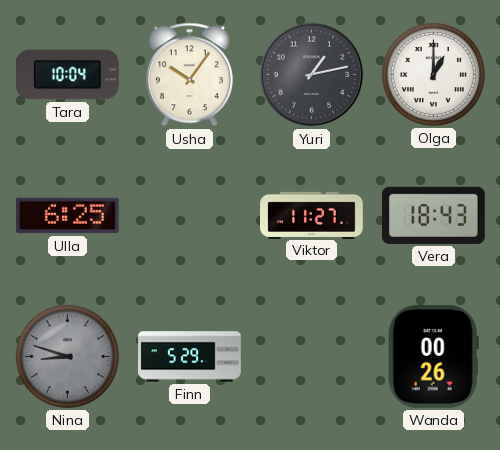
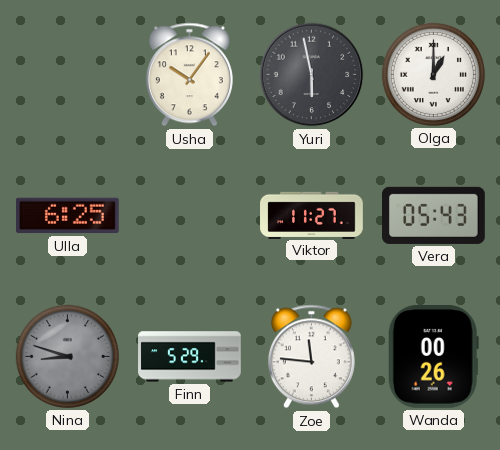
Tara: 10:04 -> none
Yuri: 1:13 -> 5:58
Vera: 18:43 -> 05:43
Zoe: none -> 11:46
